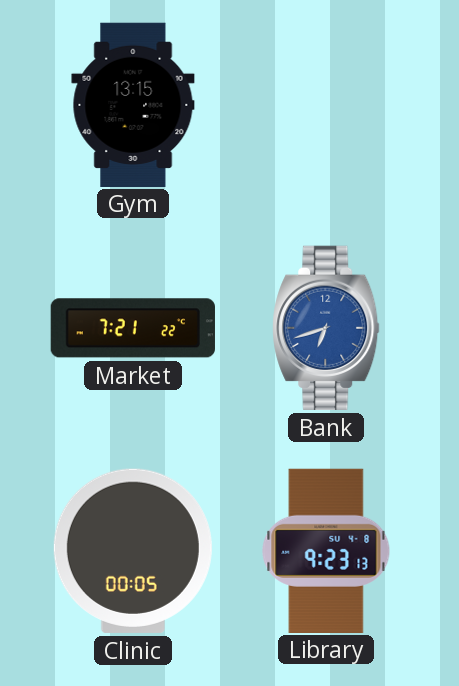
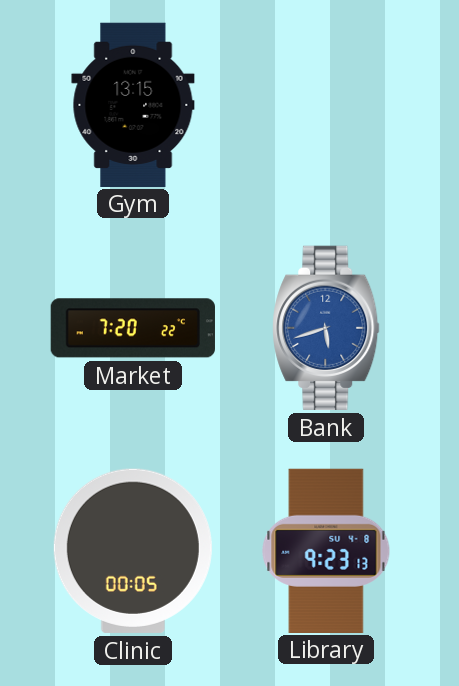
Market: 7:21 -> 7:20
Bank: 6:42 -> 5:42
